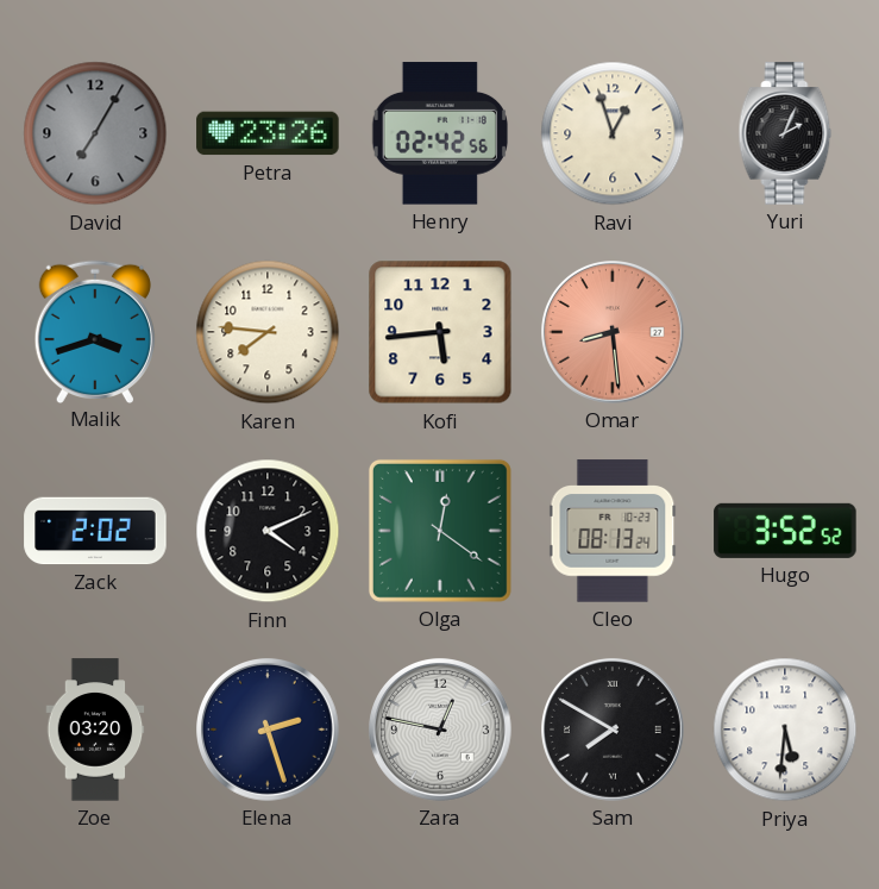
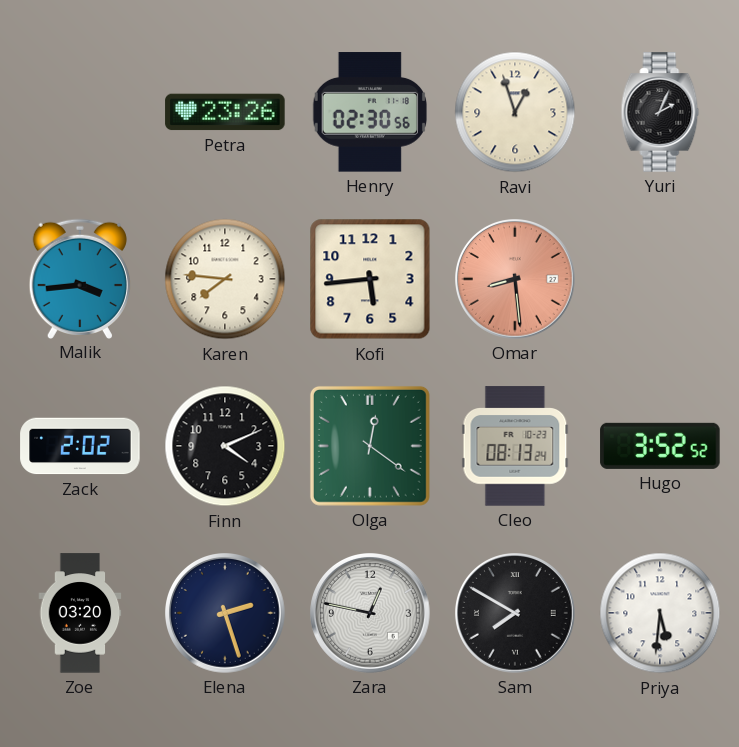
David: 7:05 -> none
Henry: 02:42 -> 02:30
Malik: 3:42 -> 3:44
